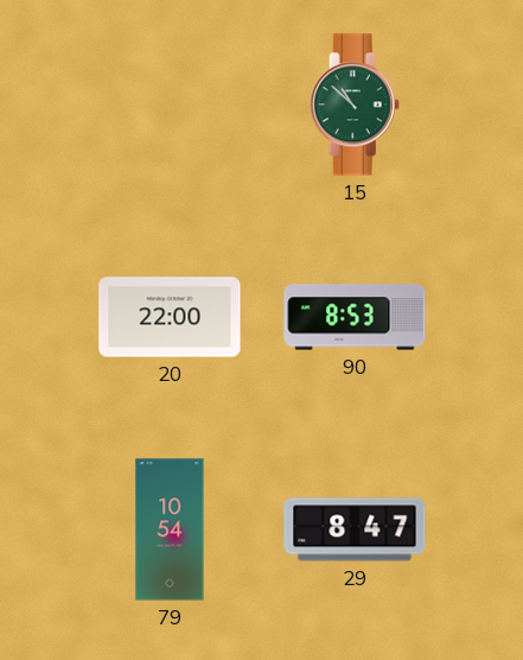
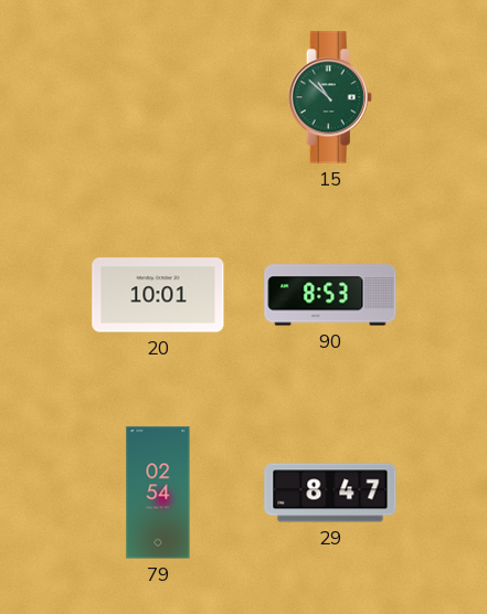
20: 22:00 -> 10:01
79: 10:54 -> 02:54
